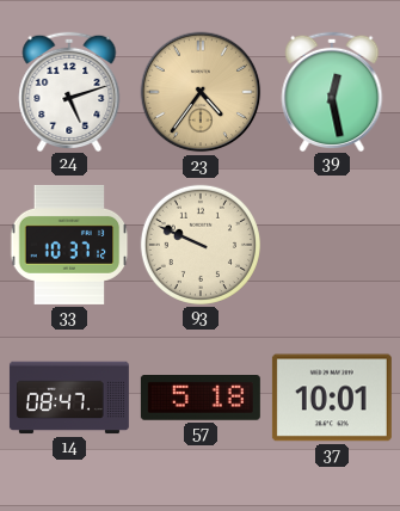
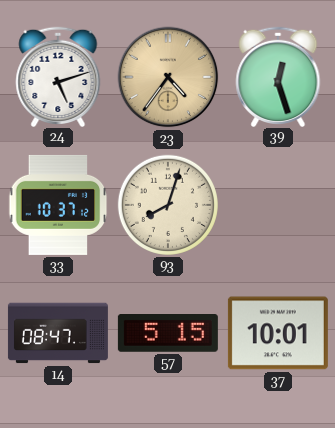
39: 12:28 -> 12:27
93: 9:49 -> 8:03
57: 5:18 -> 5:15
